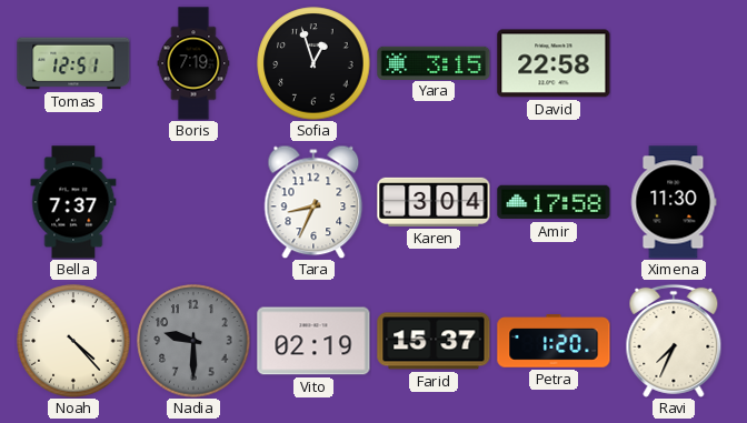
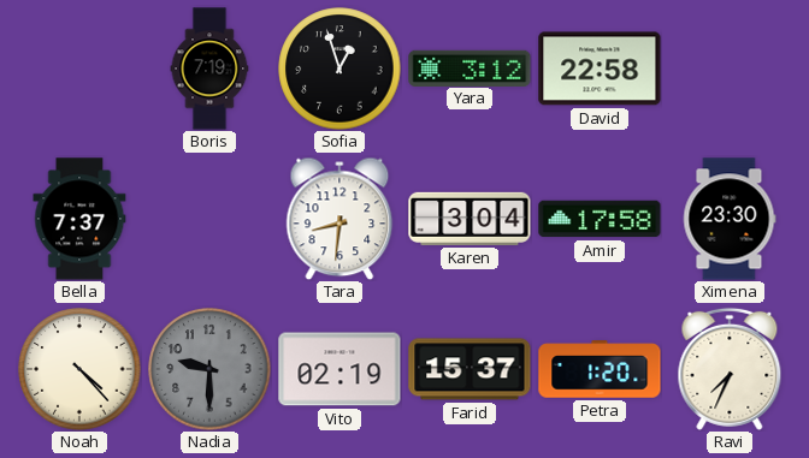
Tomas: 12:51 -> none
Yara: 3:15 -> 3:12
Tara: 8:34 -> 8:31
Ximena: 11:30 -> 23:30
